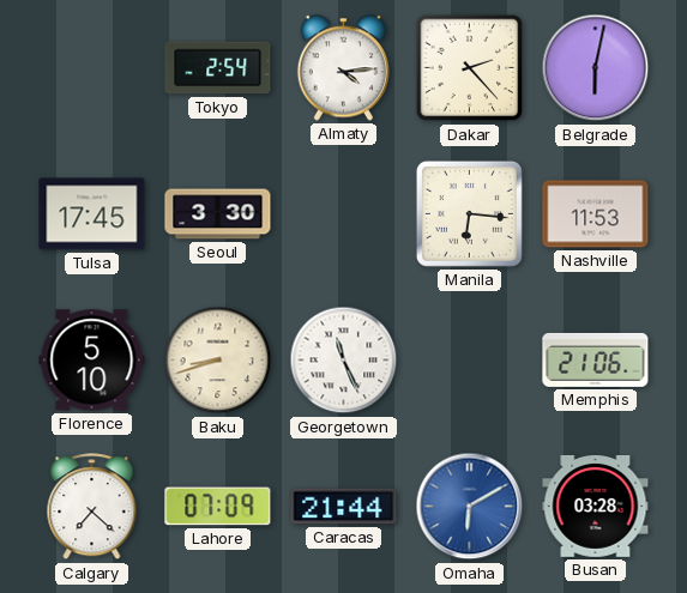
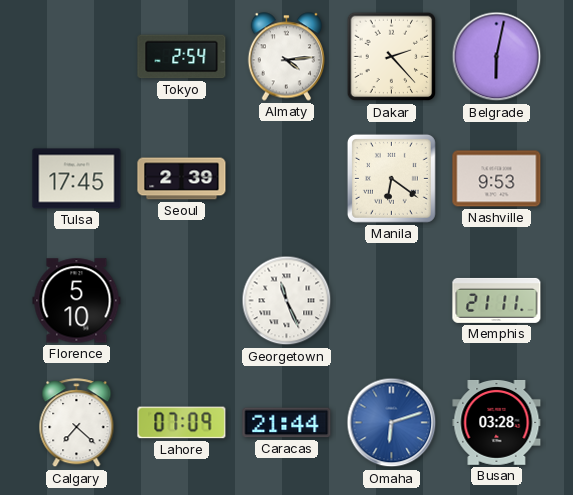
Seoul: 3:30 -> 2:39
Manila: 6:16 -> 6:21
Nashville: 11:53 -> 9:53
Baku: 8:42 -> none
Memphis: 21:06 -> 21:11
Omaha: 6:10 -> 6:12
